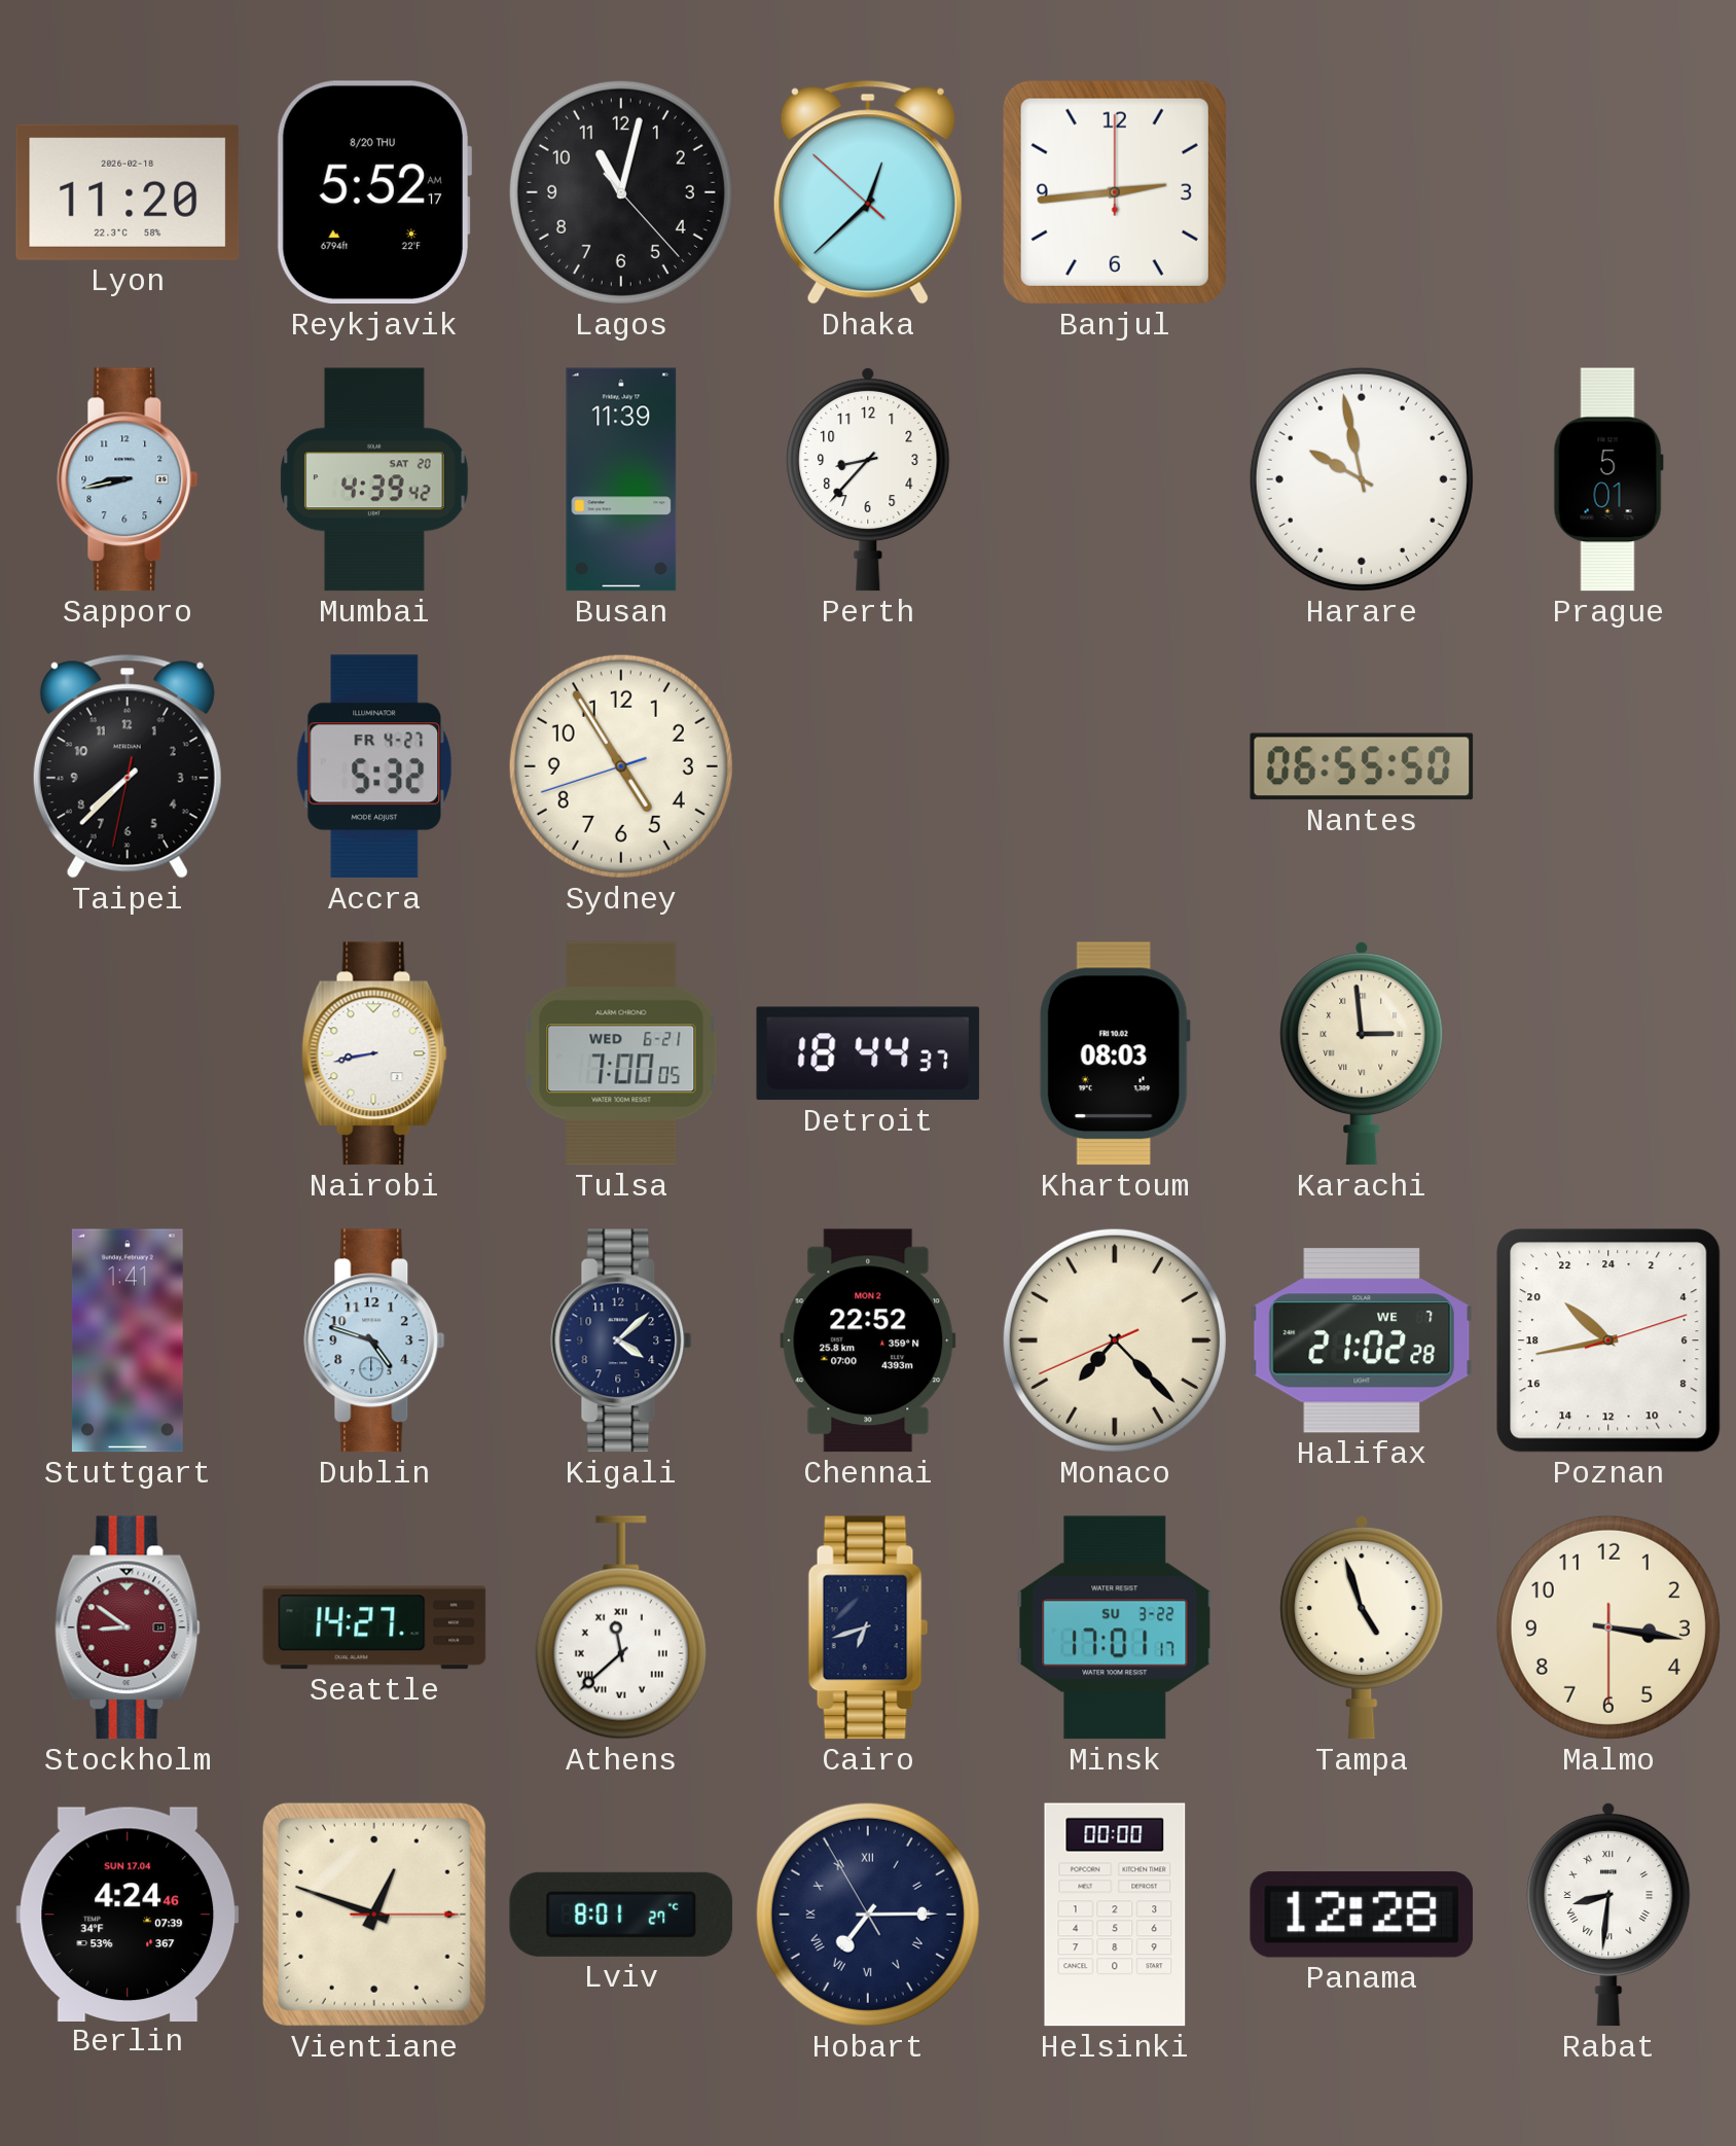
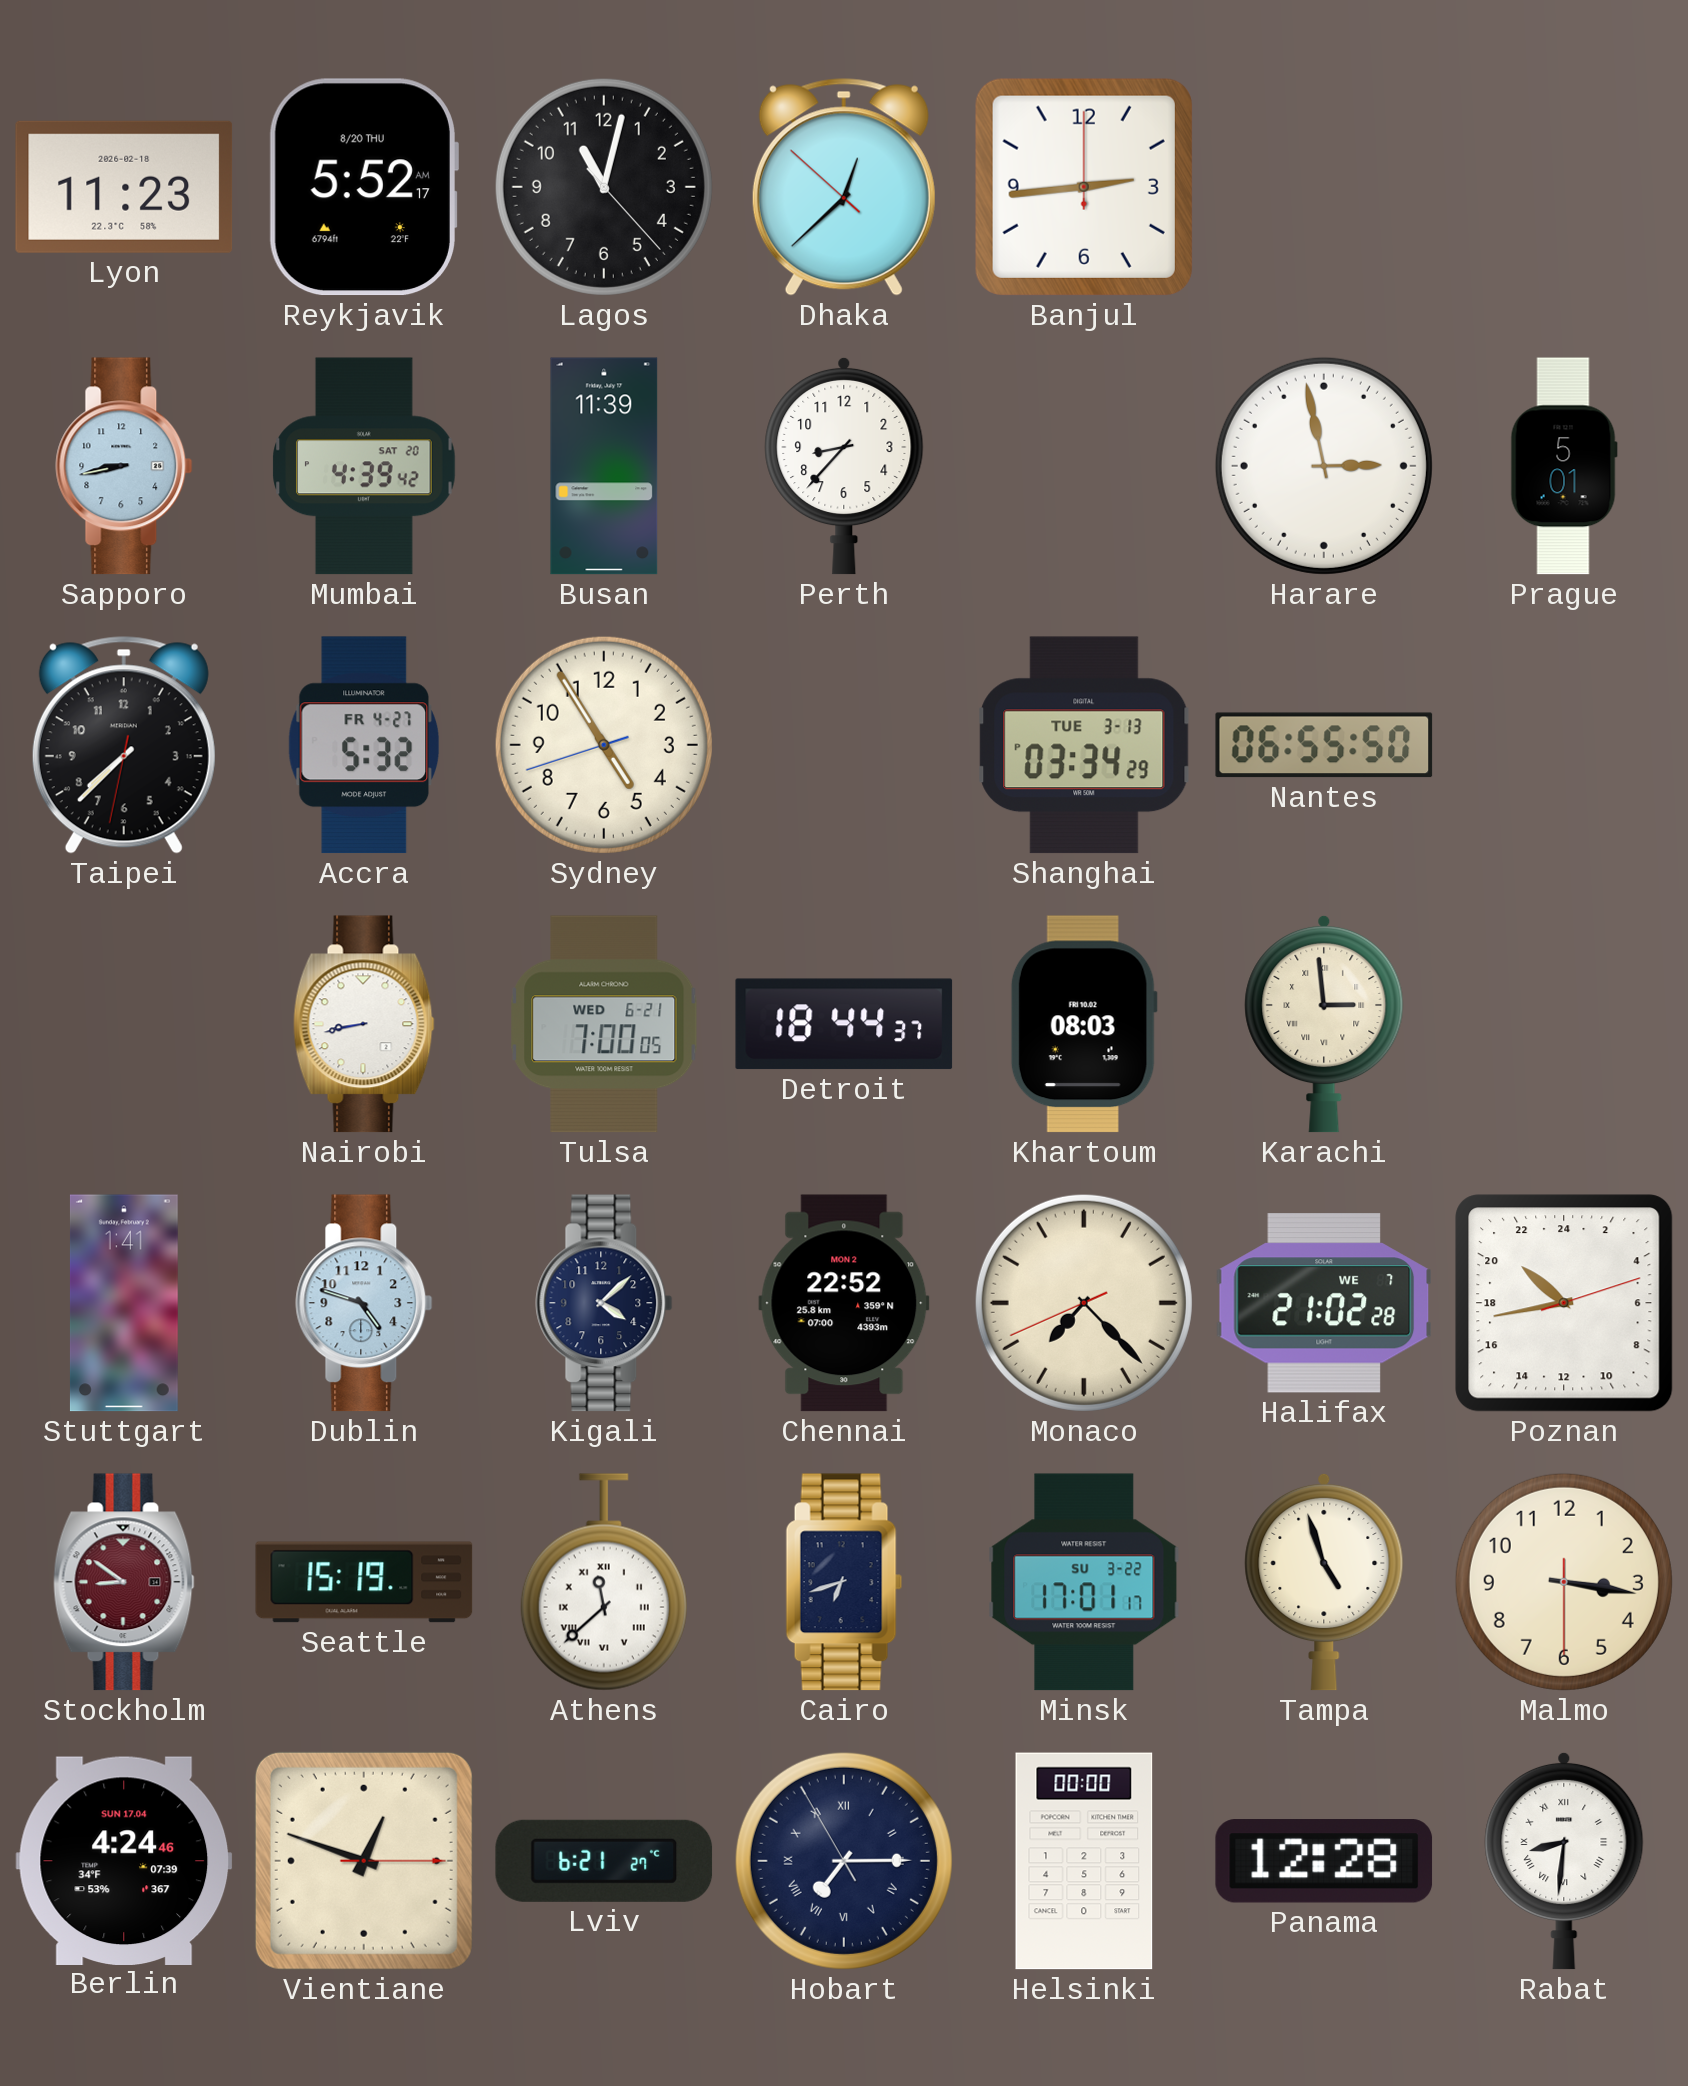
Lyon: 11:20 -> 11:23
Harare: 9:58 -> 2:58
Shanghai: none -> 03:34
Seattle: 14:27 -> 15:19
Lviv: 8:01 -> 6:21
